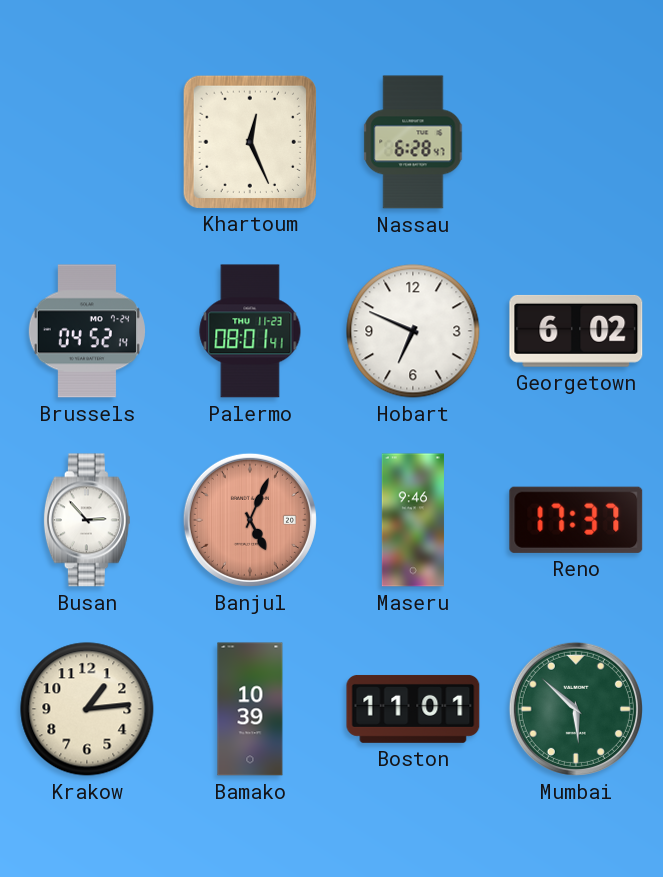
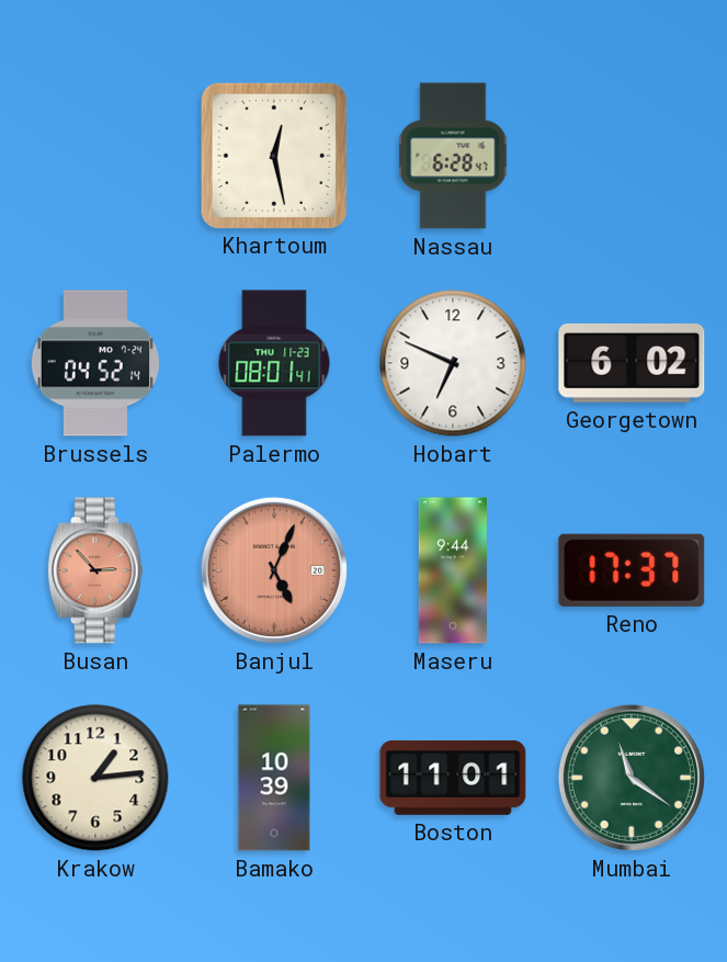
Khartoum: 12:26 -> 12:28
Busan dial: white -> salmon
Maseru: 9:46 -> 9:44
Mumbai: 5:52 -> 11:21
